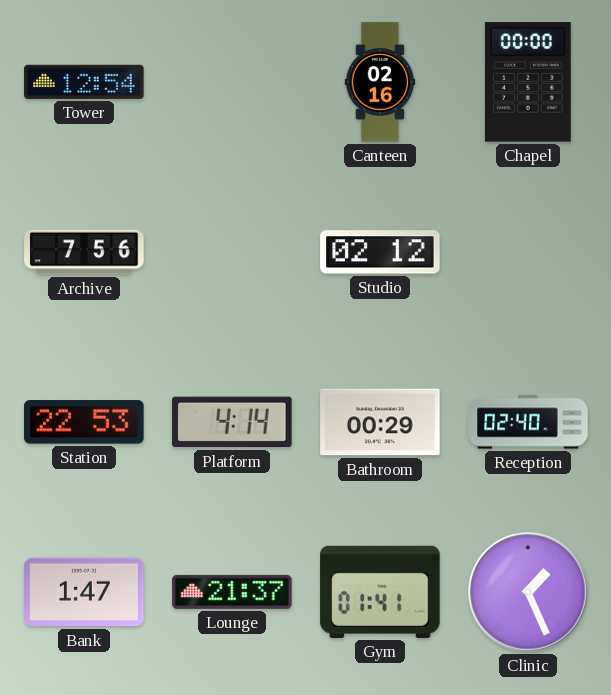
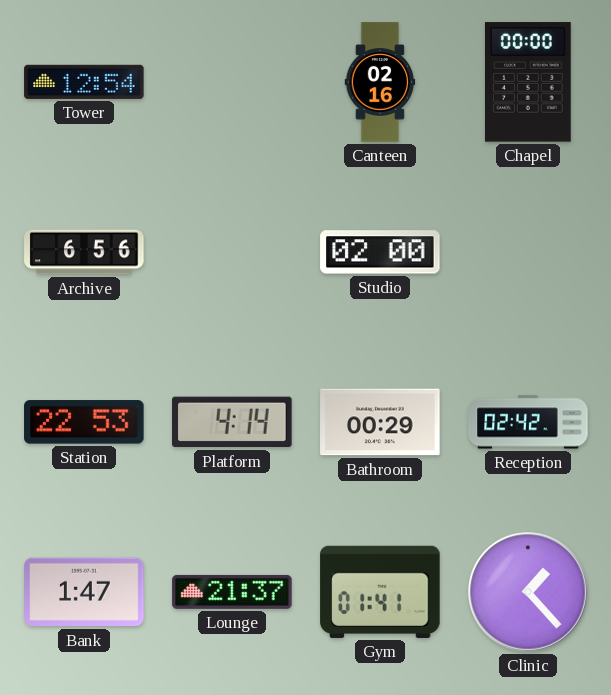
Archive: 7:56 -> 6:56
Studio: 02:12 -> 02:00
Reception: 02:40 -> 02:42
Clinic: 1:26 -> 1:23
